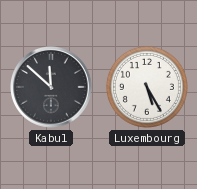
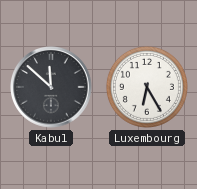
Luxembourg: 5:25 -> 6:25
